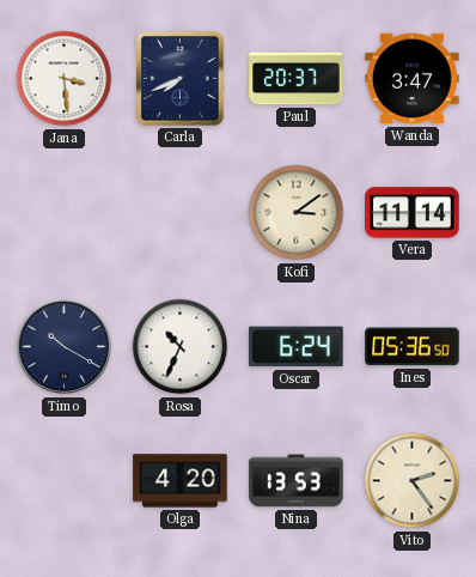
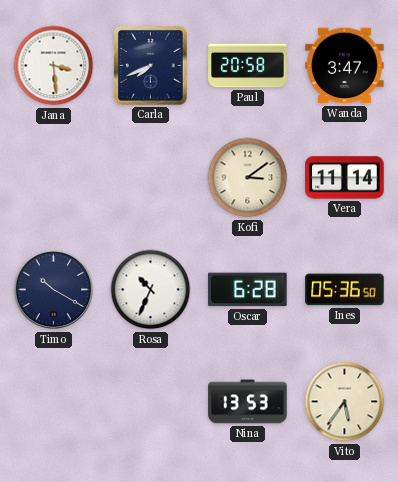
Paul: 20:37 -> 20:58
Oscar: 6:24 -> 6:28
Olga: 4:20 -> none
Vito: 2:24 -> 5:36
